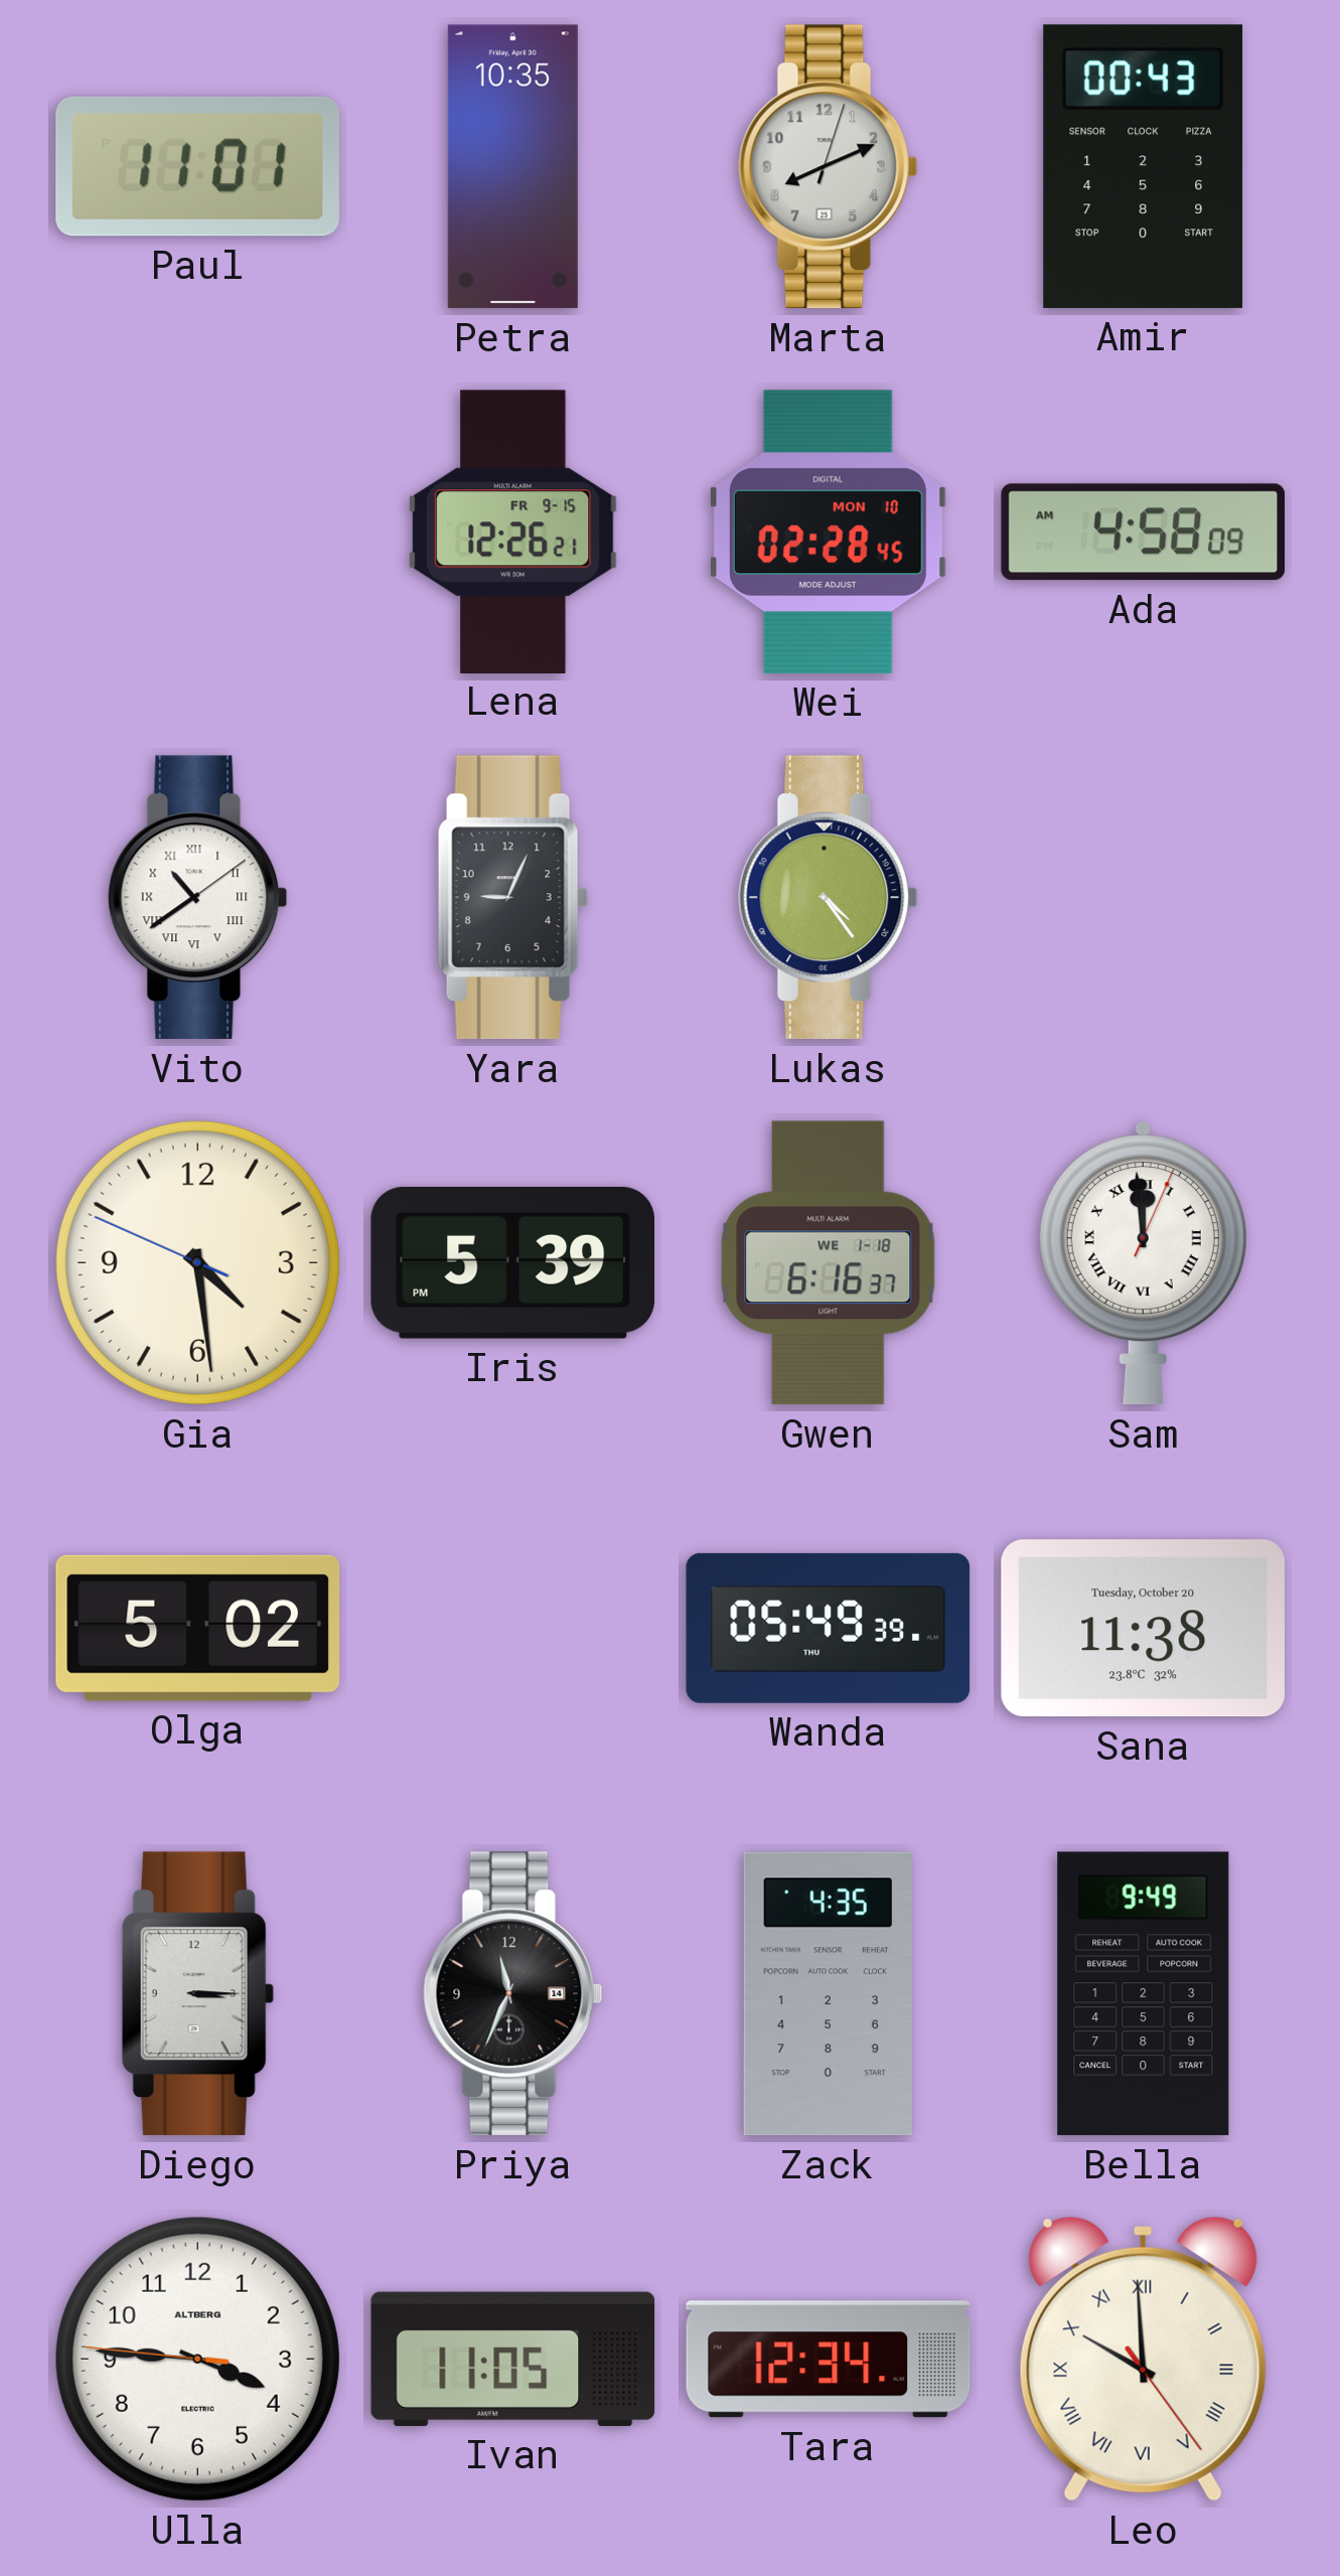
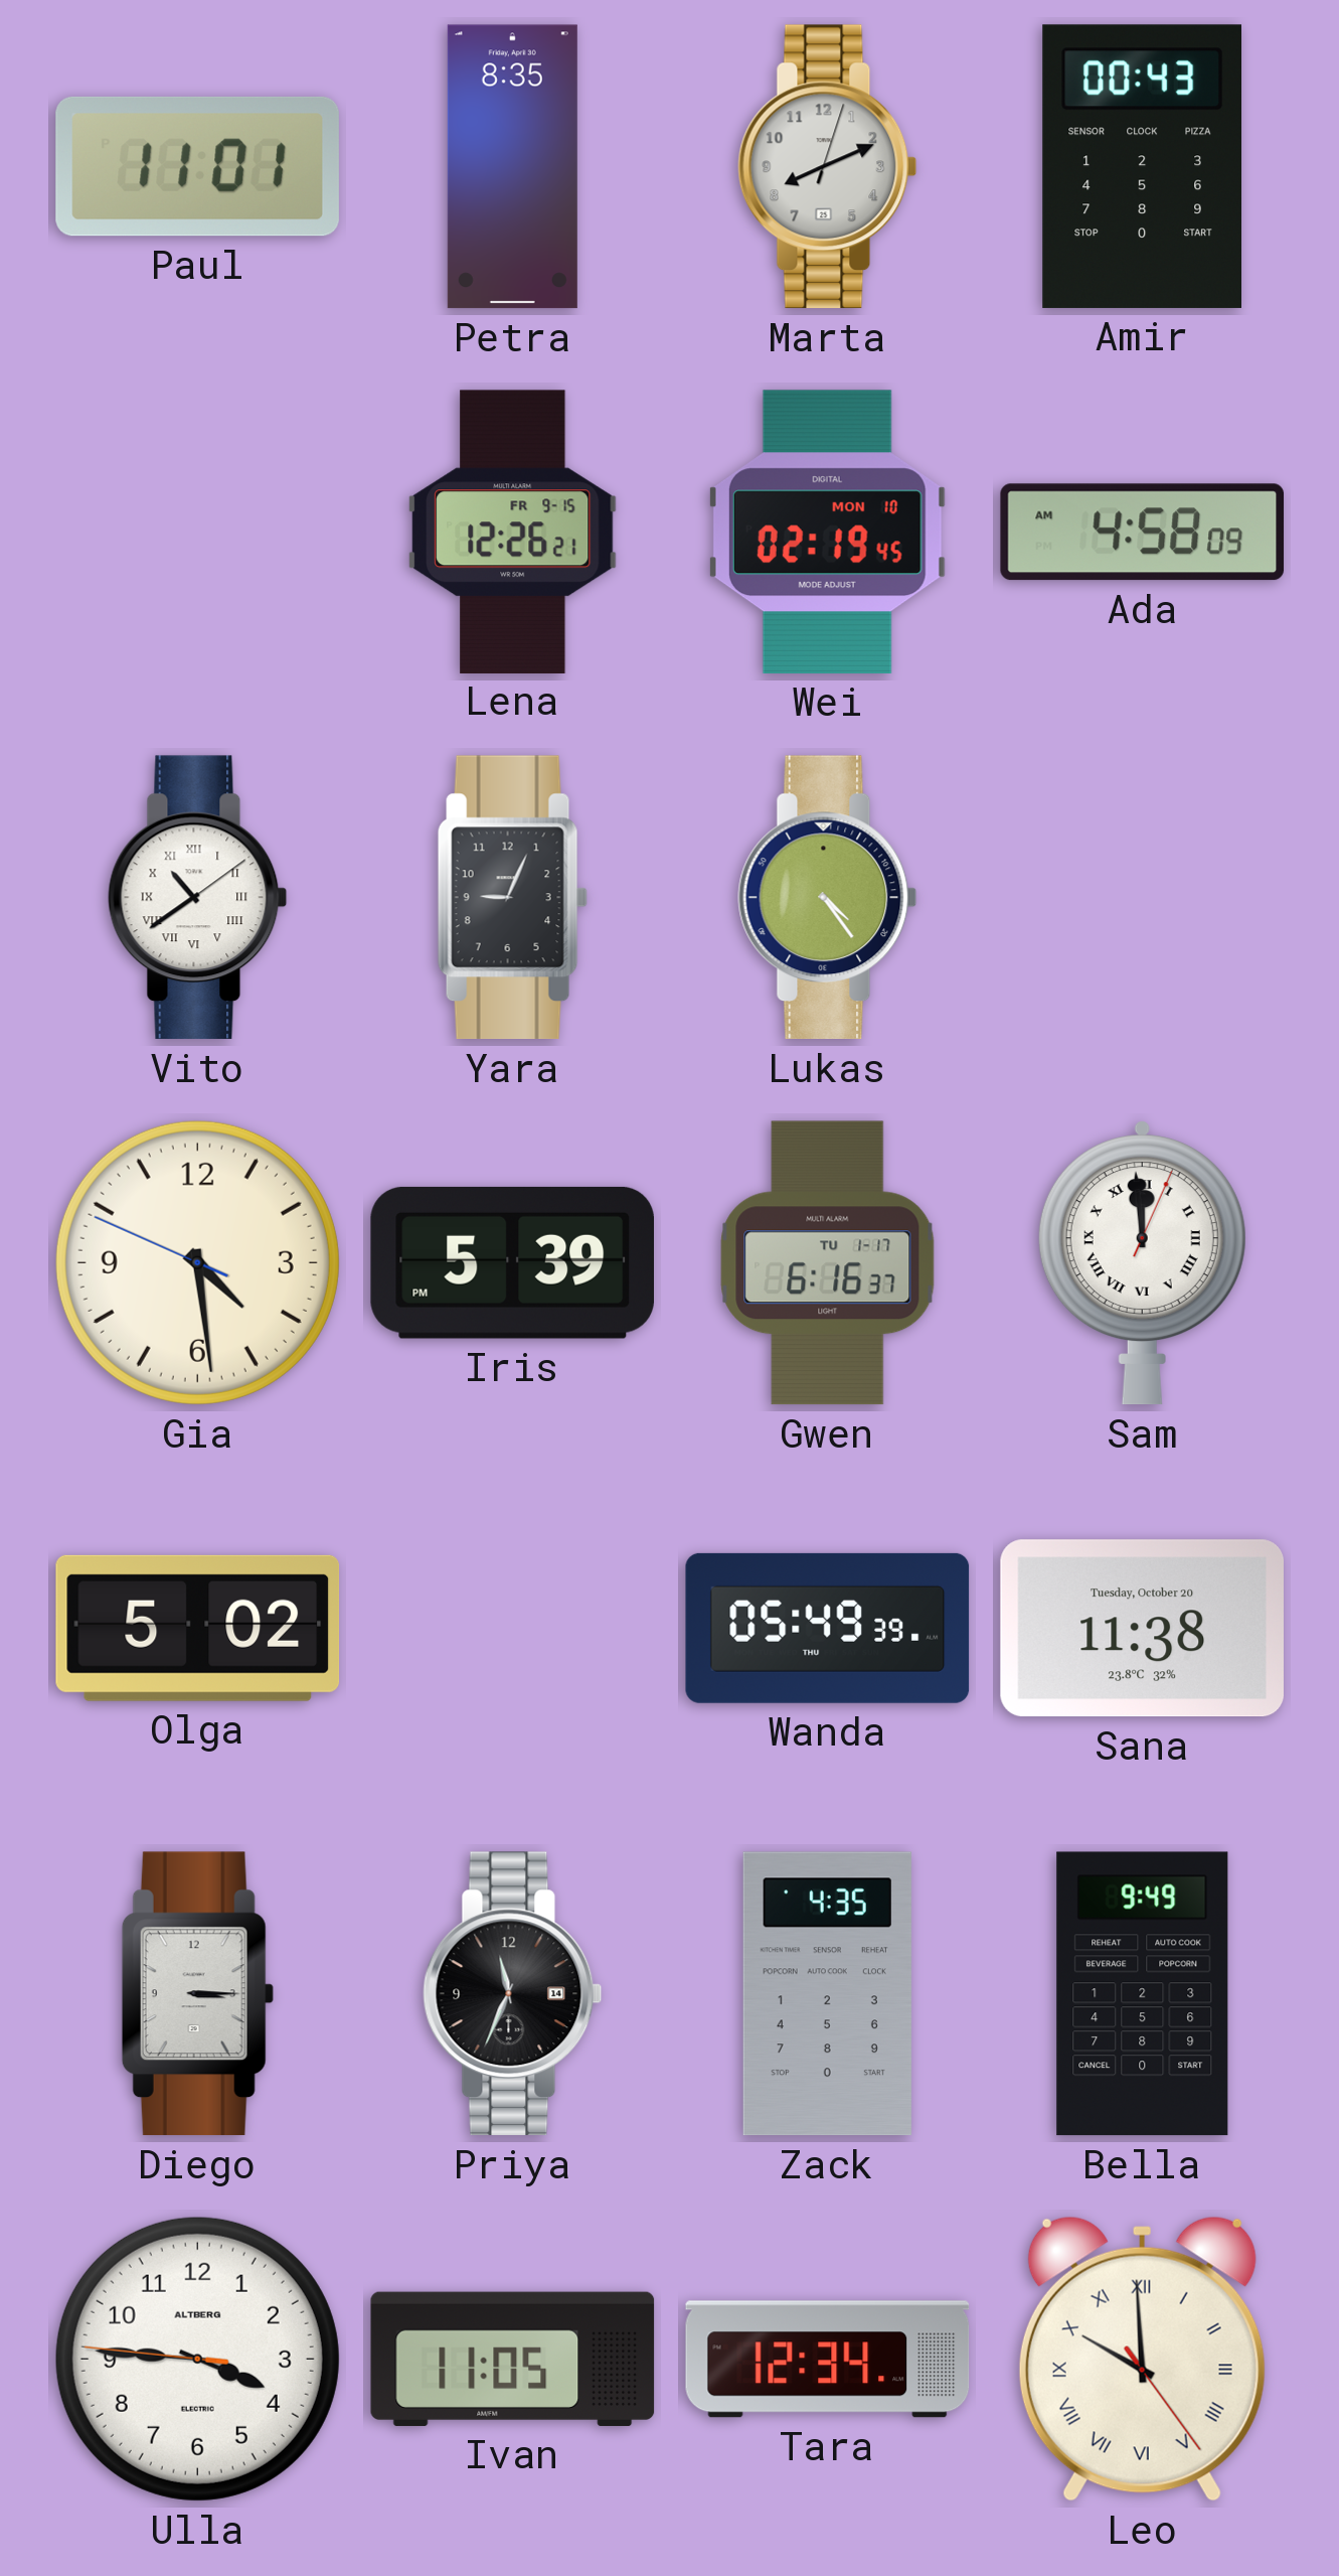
Petra: 10:35 -> 8:35
Wei: 02:28 -> 02:19
Gwen date: WE 1-18 -> TU 1-17
